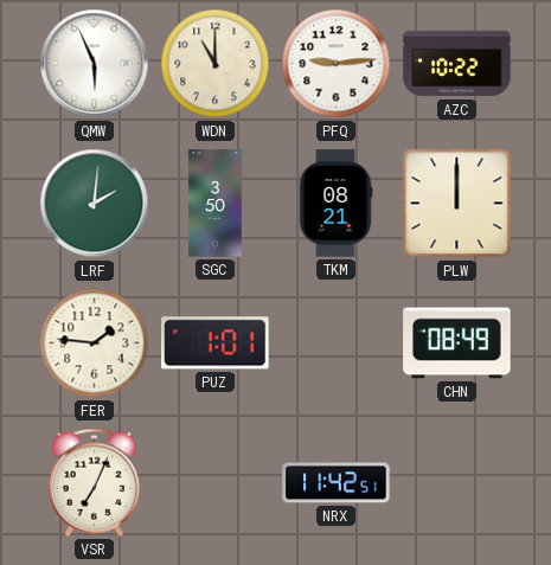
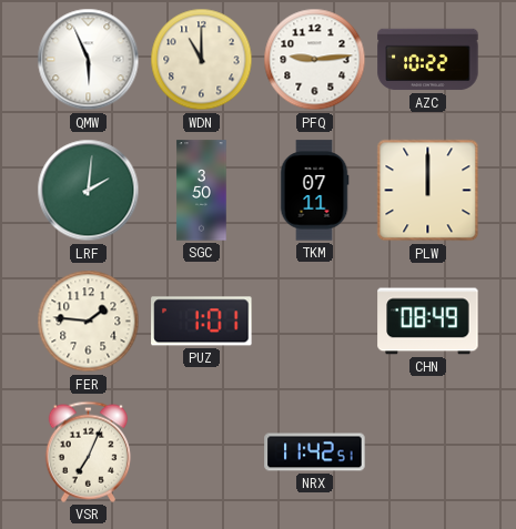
TKM: 08:21 -> 07:11
